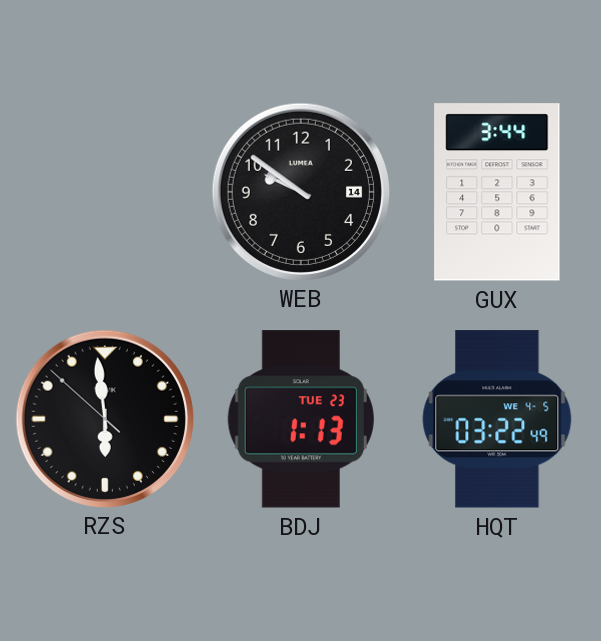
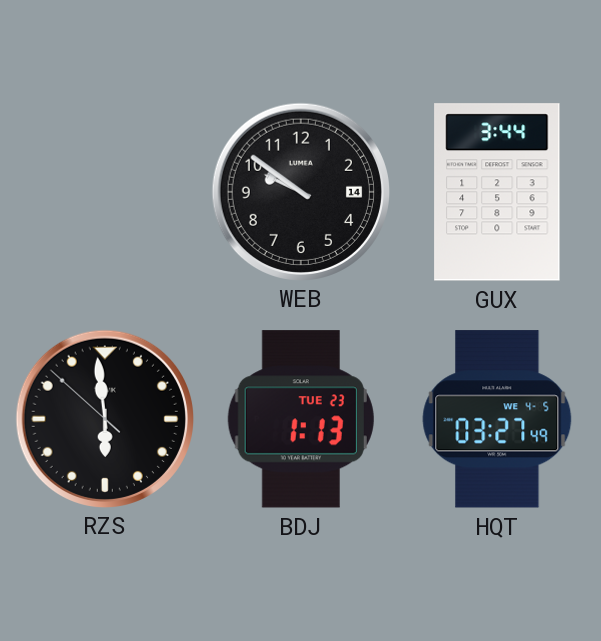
HQT: 03:22 -> 03:27
